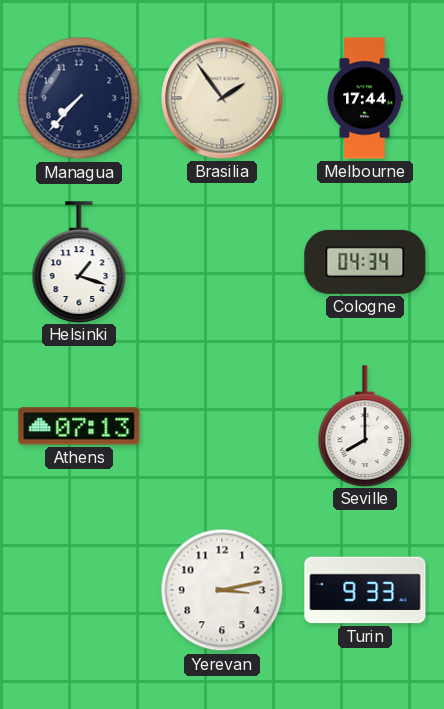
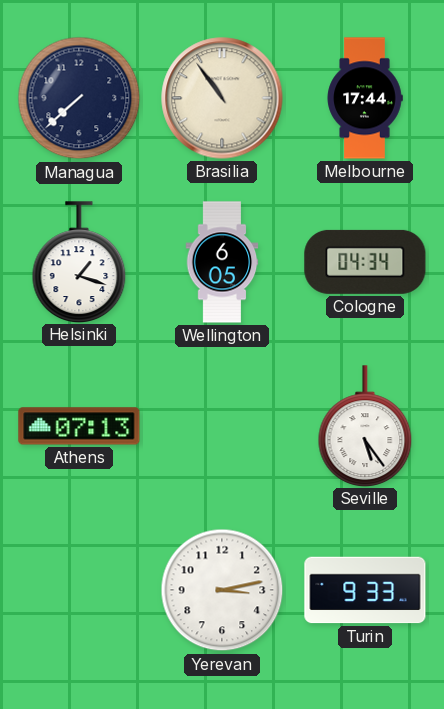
Managua: 7:37 -> 7:38
Brasilia: 1:54 -> 10:54
Wellington: none -> 6:05
Seville: 8:00 -> 5:24
